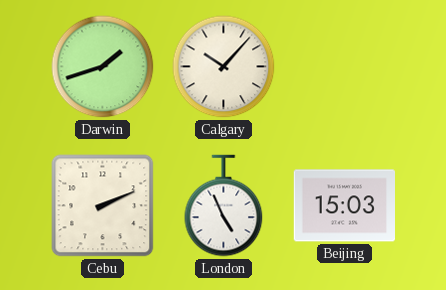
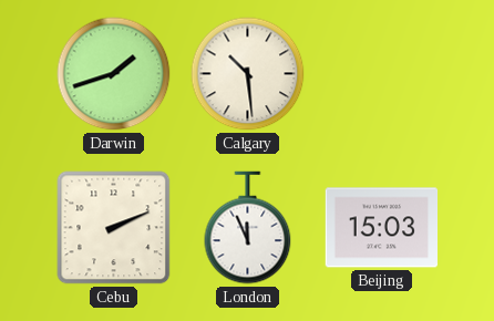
Calgary: 10:07 -> 10:29
London: 4:56 -> 11:56
